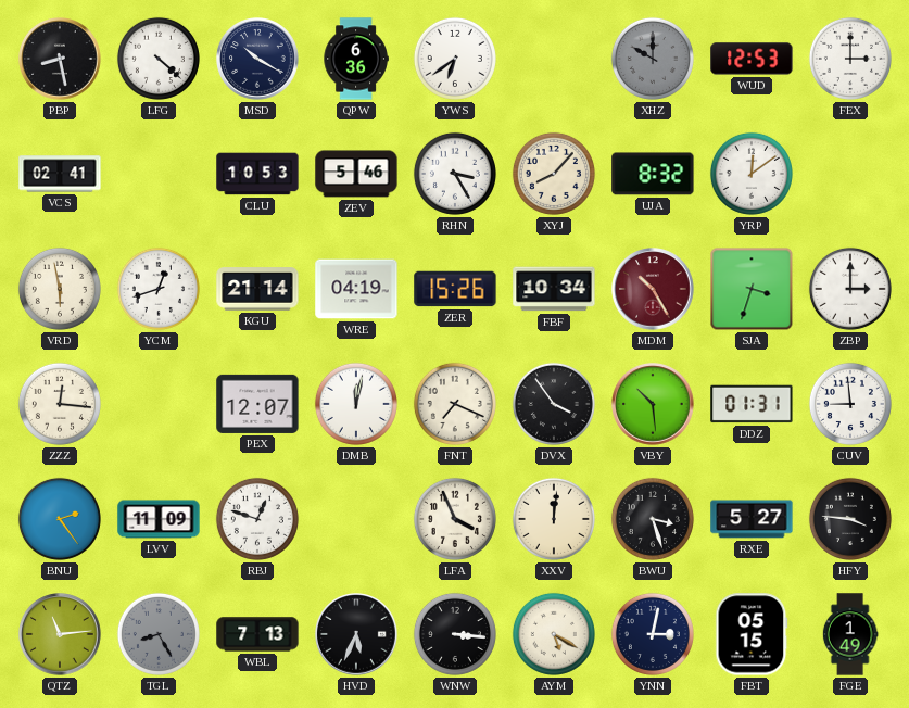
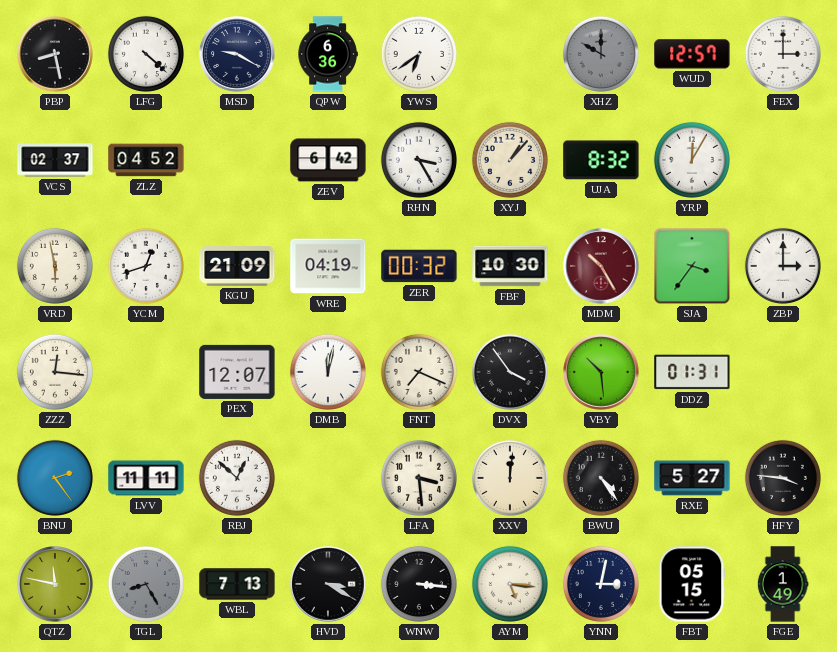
MSD: 10:20 -> 9:20
WUD: 12:53 -> 12:57
VCS: 02:41 -> 02:37
ZLZ: none -> 04:52
CLU: 10:53 -> none
ZEV: 5:46 -> 6:42
XYJ: 8:07 -> 1:07
YRP: 12:09 -> 12:05
KGU: 21:14 -> 21:09
ZER: 15:26 -> 00:32
FBF: 10:34 -> 10:30
SJA: 3:33 -> 3:36
CUV: 8:59 -> none
LVV: 11:09 -> 11:11
RBJ: 12:48 -> 12:52
LFA: 3:56 -> 3:29
BWU: 3:27 -> 4:24
QTZ: 11:14 -> 11:47
HVD: 5:34 -> 3:20
AYM: 5:20 -> 5:16
